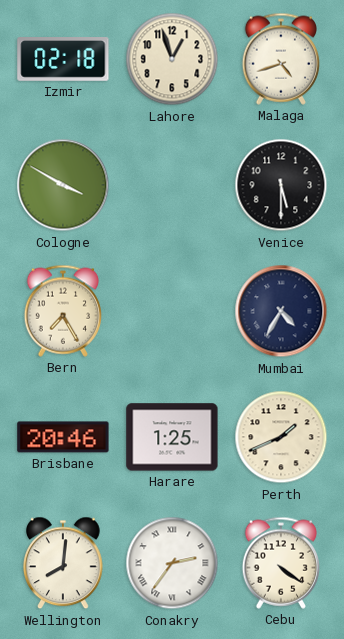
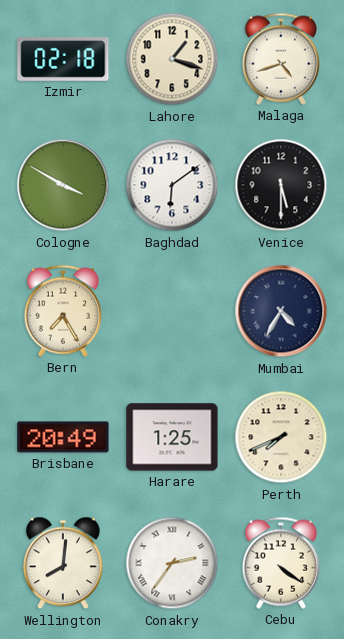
Lahore: 12:57 -> 1:18
Baghdad: none -> 6:09
Brisbane: 20:46 -> 20:49
Perth: 1:41 -> 7:41
